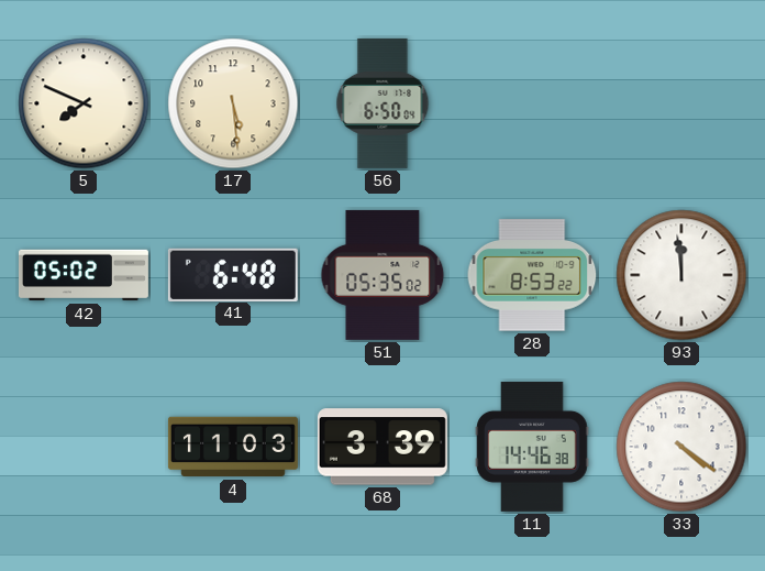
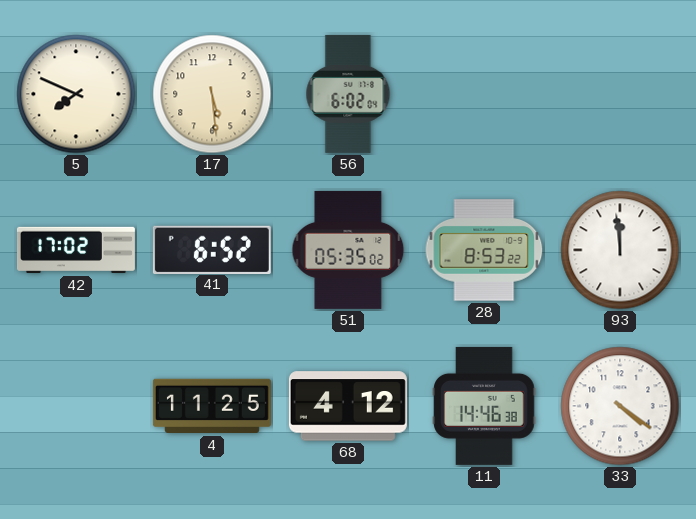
56: 6:50 -> 6:02
42: 05:02 -> 17:02
41: 6:48 -> 6:52
4: 11:03 -> 11:25
68: 3:39 -> 4:12
